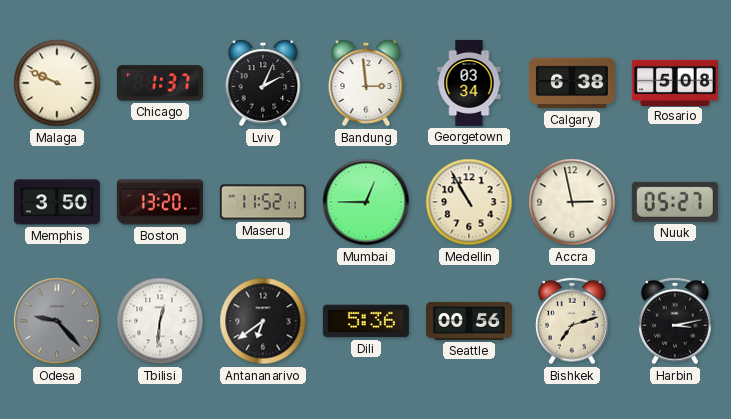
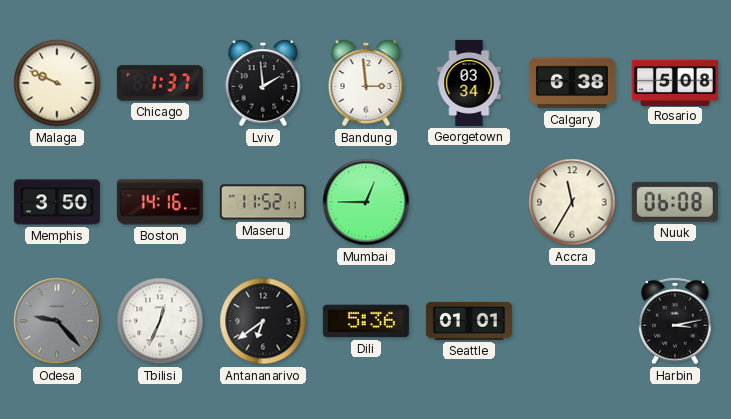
Lviv: 2:04 -> 1:59
Boston: 13:20 -> 14:16
Medellin: 10:55 -> none
Accra: 2:58 -> 11:35
Nuuk: 05:27 -> 06:08
Tbilisi: 12:31 -> 12:34
Seattle: 00:56 -> 01:01
Bishkek: 7:12 -> none
